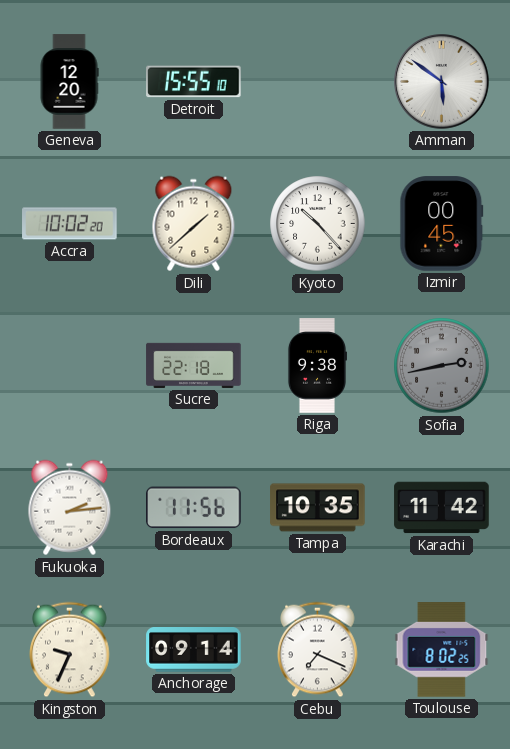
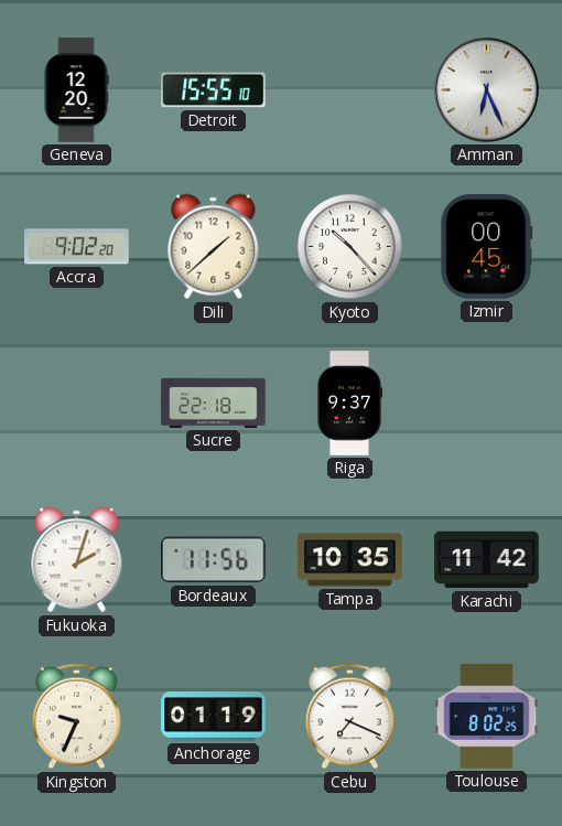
Amman: 5:51 -> 6:26
Accra: 10:02 -> 9:02
Riga: 9:38 -> 9:37
Sofia: 2:43 -> none
Fukuoka: 2:14 -> 2:03
Anchorage: 09:14 -> 01:19
